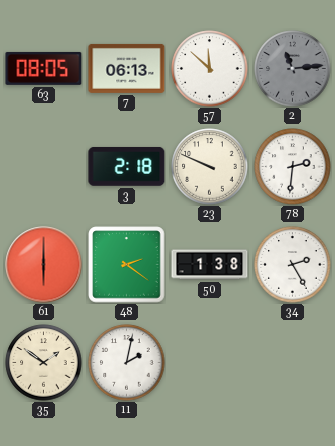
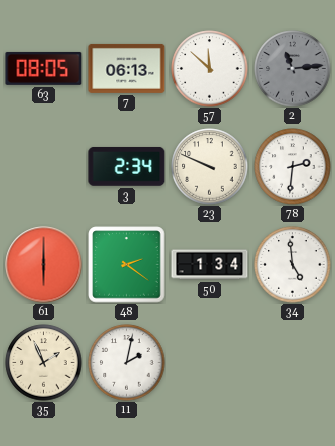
3: 2:18 -> 2:34
50: 1:38 -> 1:34
34: 2:25 -> 4:59
35: 1:51 -> 1:56
